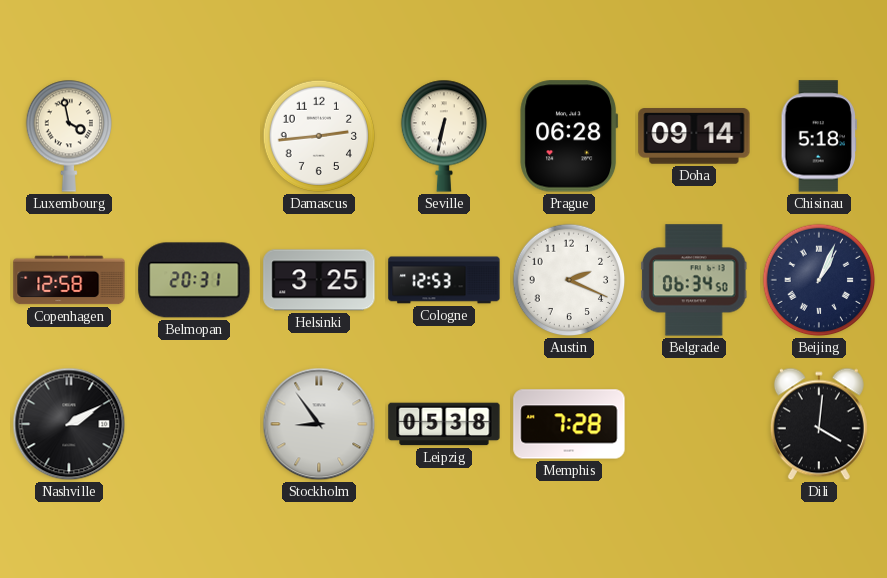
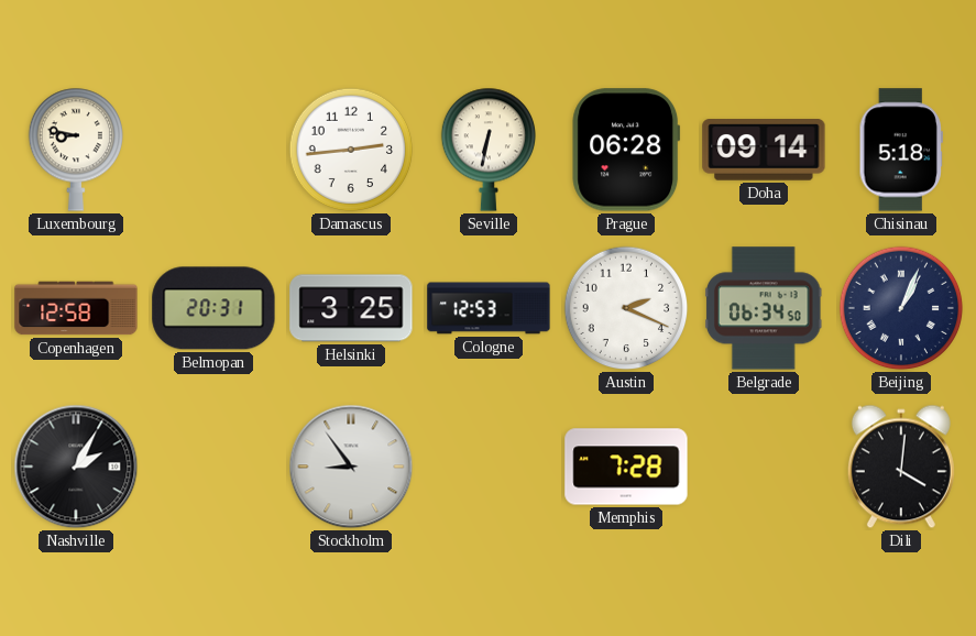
Luxembourg: 3:58 -> 8:47
Nashville: 2:10 -> 2:05
Leipzig: 05:38 -> none
